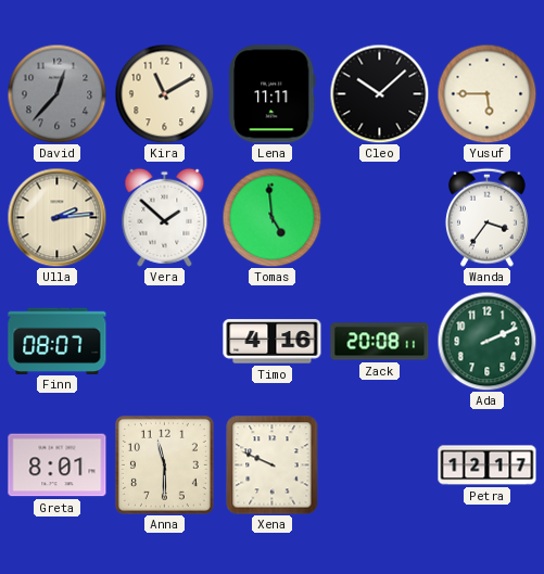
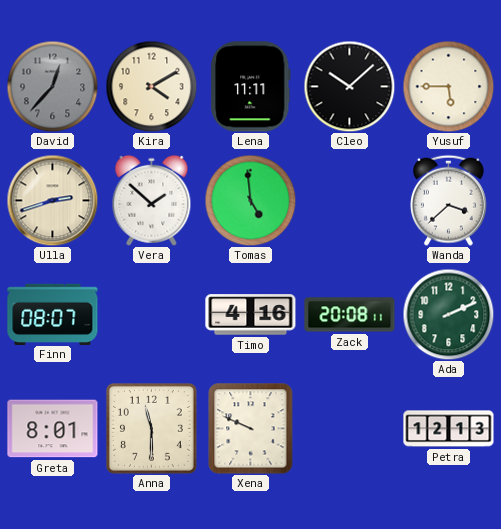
Kira: 11:10 -> 4:10
Ulla: 2:14 -> 2:42
Wanda: 3:36 -> 3:38
Petra: 12:17 -> 12:13
